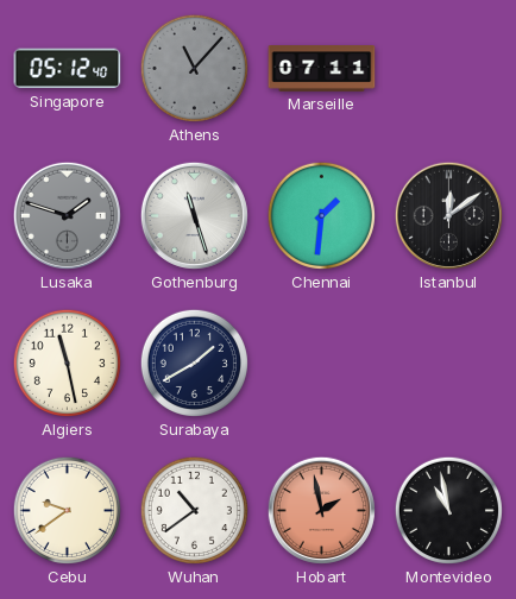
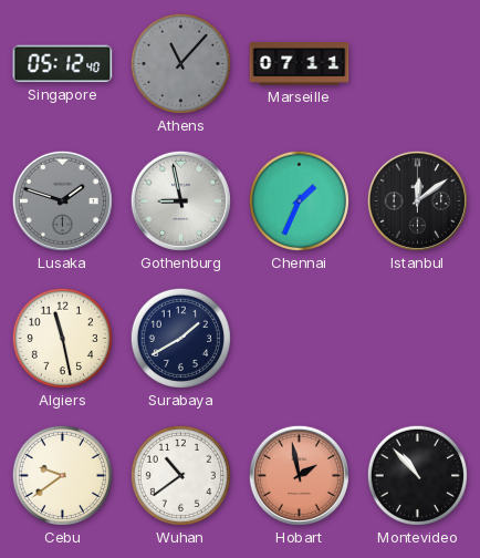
Gothenburg: 11:27 -> 8:58
Chennai: 1:31 -> 1:34
Montevideo: 10:58 -> 10:53
